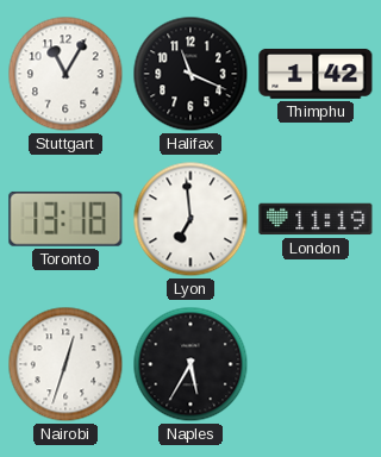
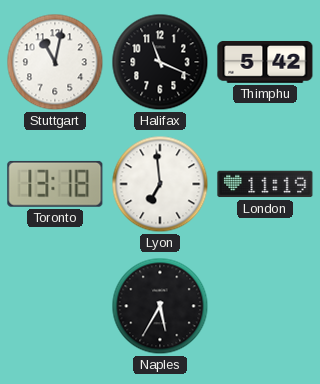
Stuttgart: 11:05 -> 11:02
Thimphu: 1:42 -> 5:42
Nairobi: 12:33 -> none
